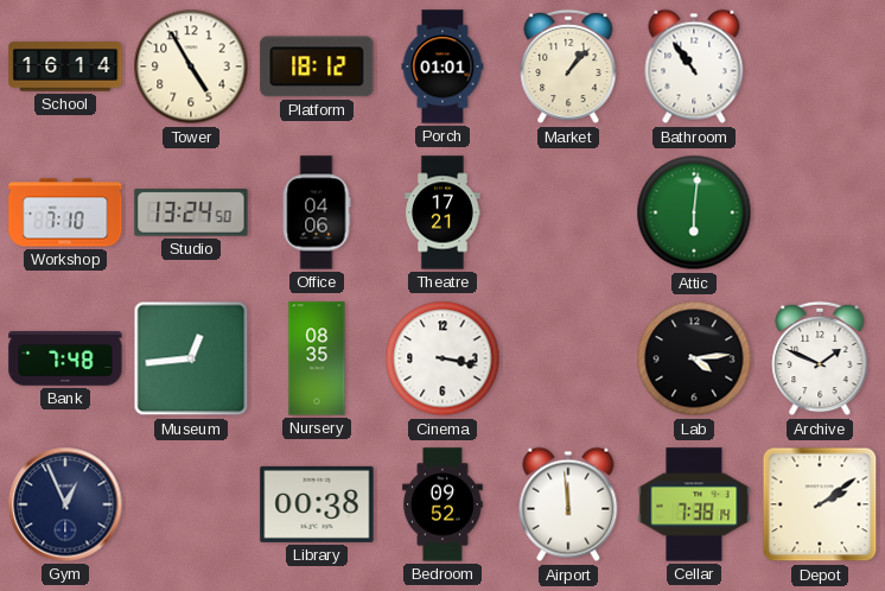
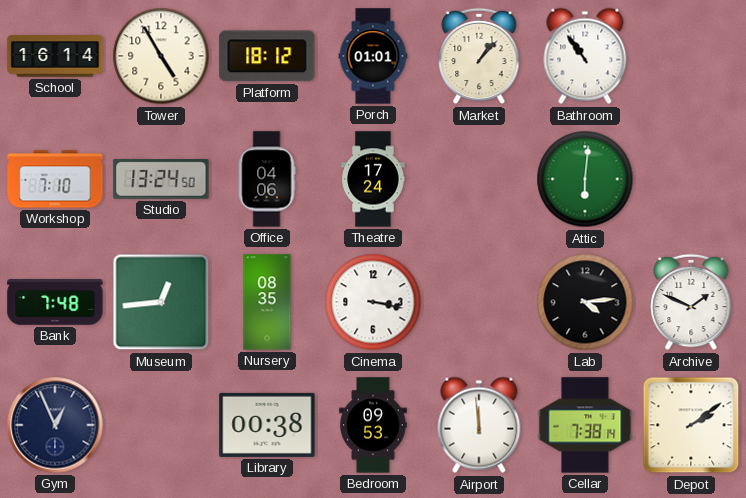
Theatre: 17:21 -> 17:24
Bedroom: 09:52 -> 09:53
